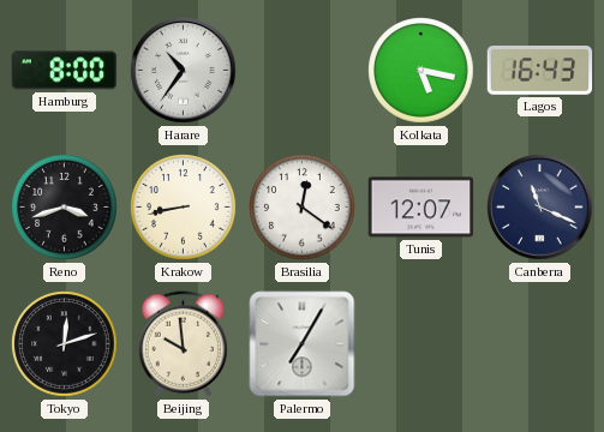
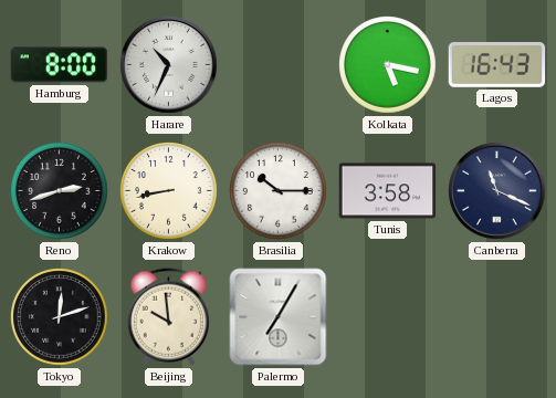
Harare: 10:36 -> 10:34
Reno: 3:42 -> 2:42
Brasilia: 12:21 -> 10:15
Tunis: 12:07 -> 3:58
